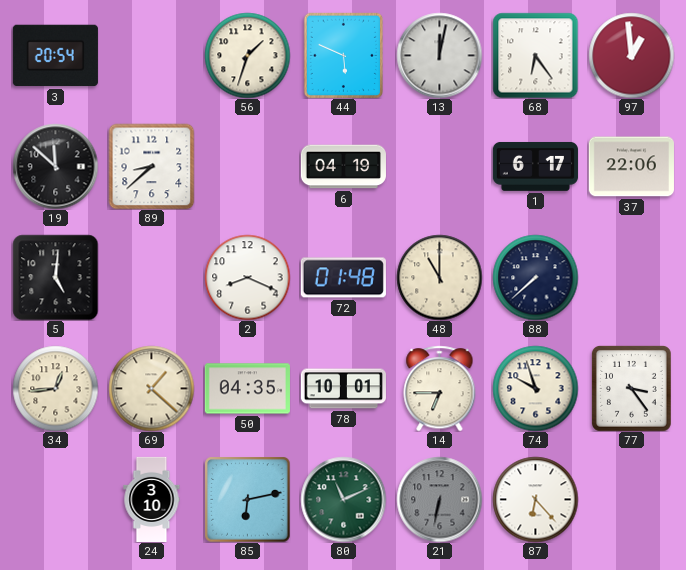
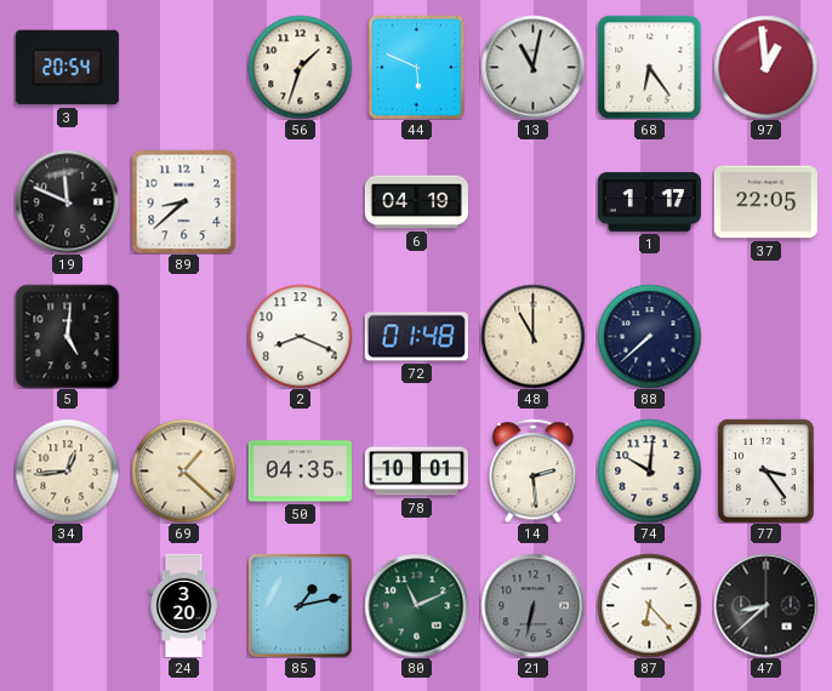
13: 12:02 -> 11:02
19: 11:52 -> 11:49
1: 6:17 -> 1:17
37: 22:06 -> 22:05
14: 6:45 -> 2:29
74: 9:57 -> 10:01
24: 3:10 -> 3:20
85: 6:13 -> 1:13
47: none -> 8:38
